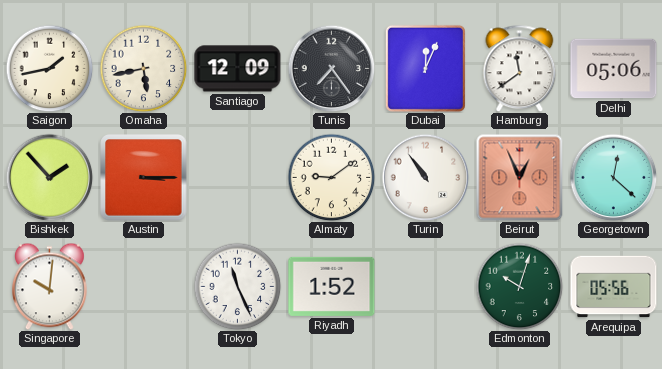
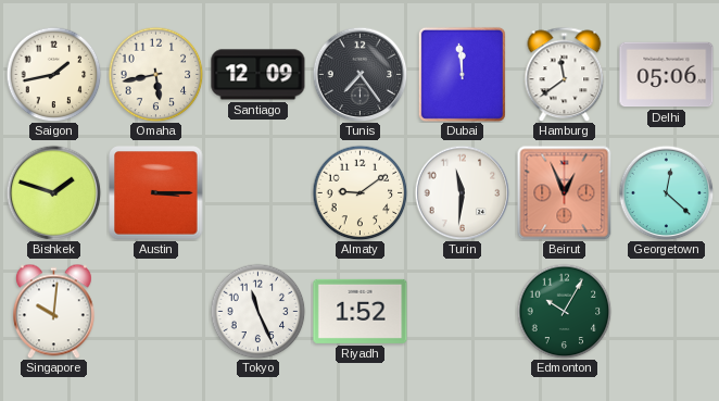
Dubai: 12:04 -> 11:59
Bishkek: 1:53 -> 1:48
Turin: 10:54 -> 11:31
Edmonton: 10:03 -> 10:05
Arequipa: 05:56 -> none
